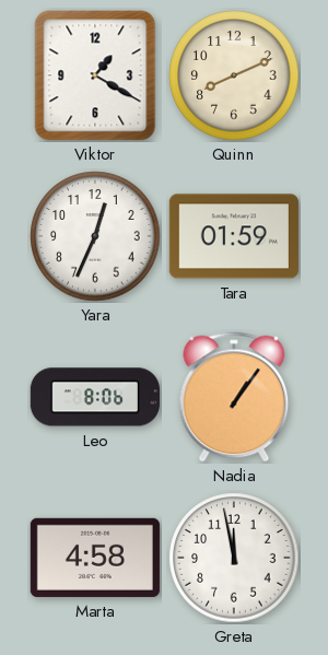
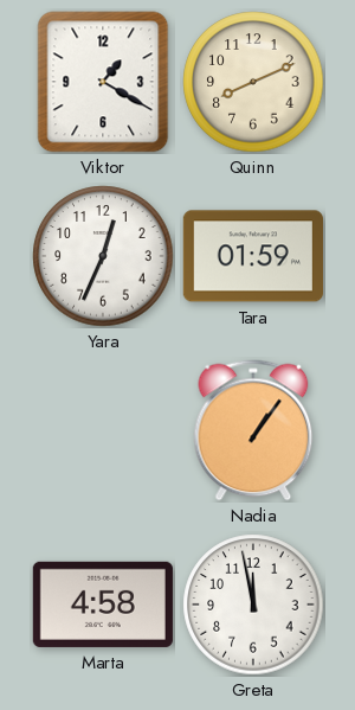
Leo: 8:06 -> none
